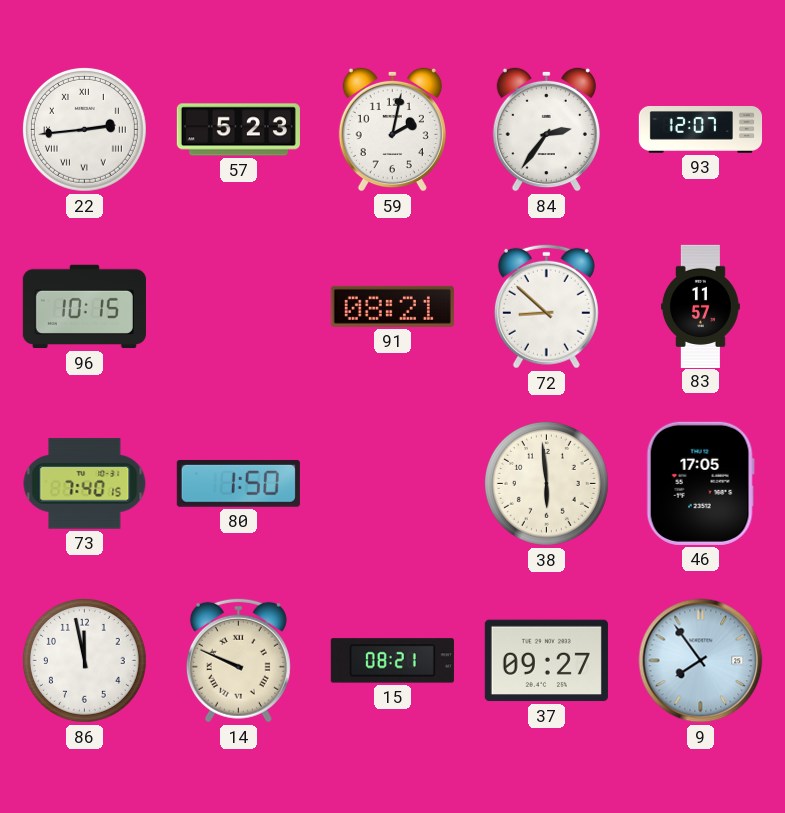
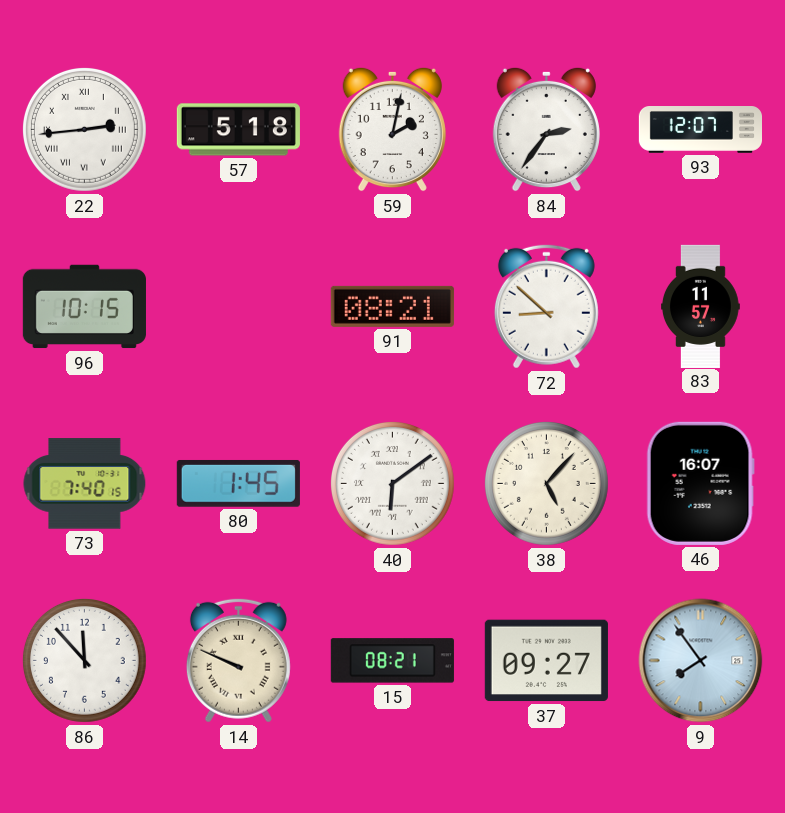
57: 5:23 -> 5:18
80: 1:50 -> 1:45
40: none -> 6:09
38: 5:59 -> 5:07
46: 17:05 -> 16:07
86: 11:58 -> 11:53
